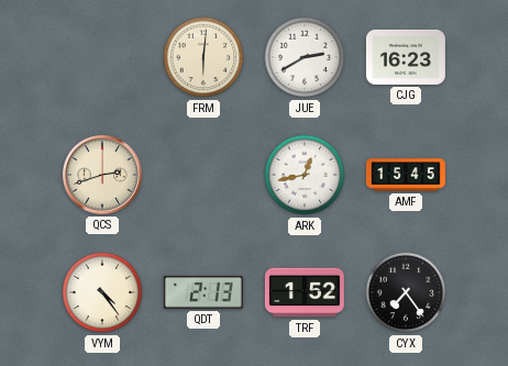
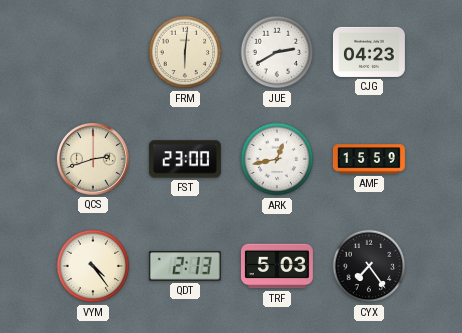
CJG: 16:23 -> 04:23
FST: none -> 23:00
AMF: 15:45 -> 15:59
TRF: 1:52 -> 5:03
